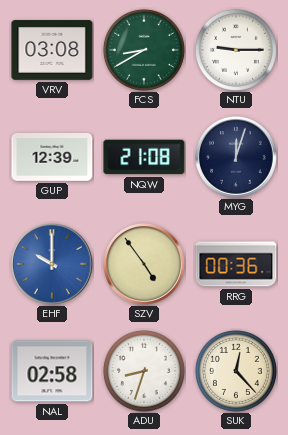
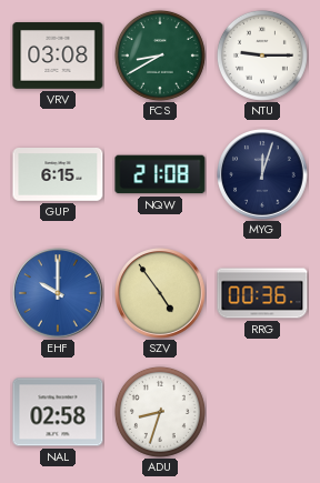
GUP: 12:39 -> 6:15
SUK: 12:23 -> none
